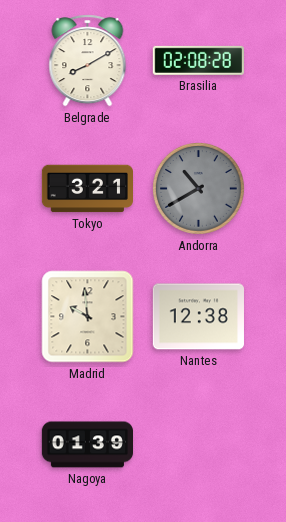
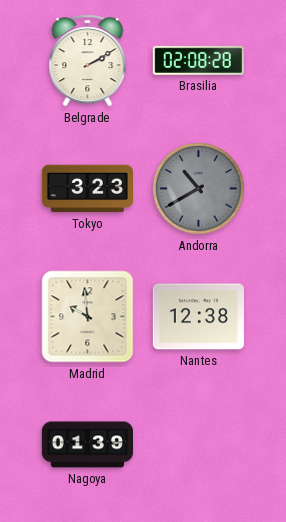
Belgrade: 8:10 -> 2:10
Tokyo: 3:21 -> 3:23
